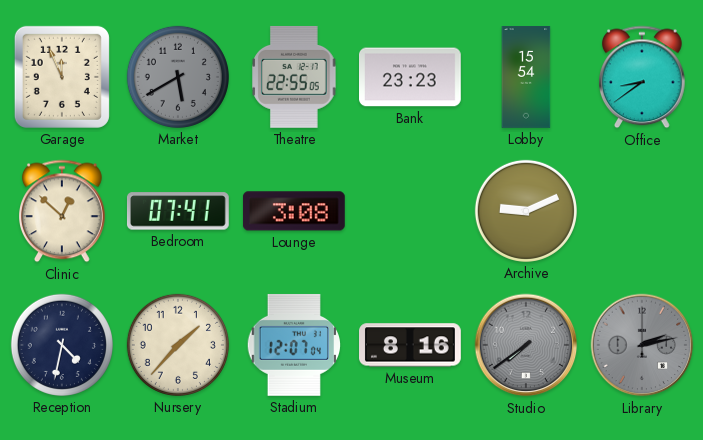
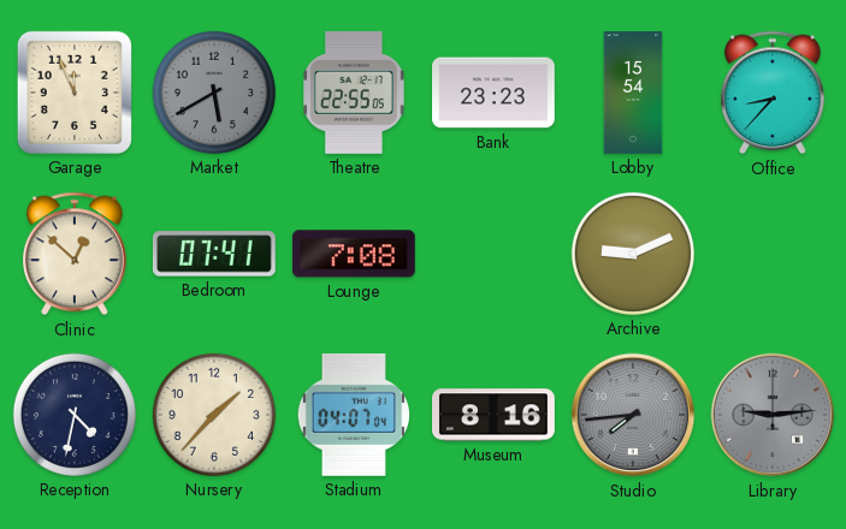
Office: 8:39 -> 8:37
Lounge: 3:08 -> 7:08
Stadium: 12:07 -> 04:07
Studio: 7:39 -> 7:44
Library: 2:13 -> 9:14
